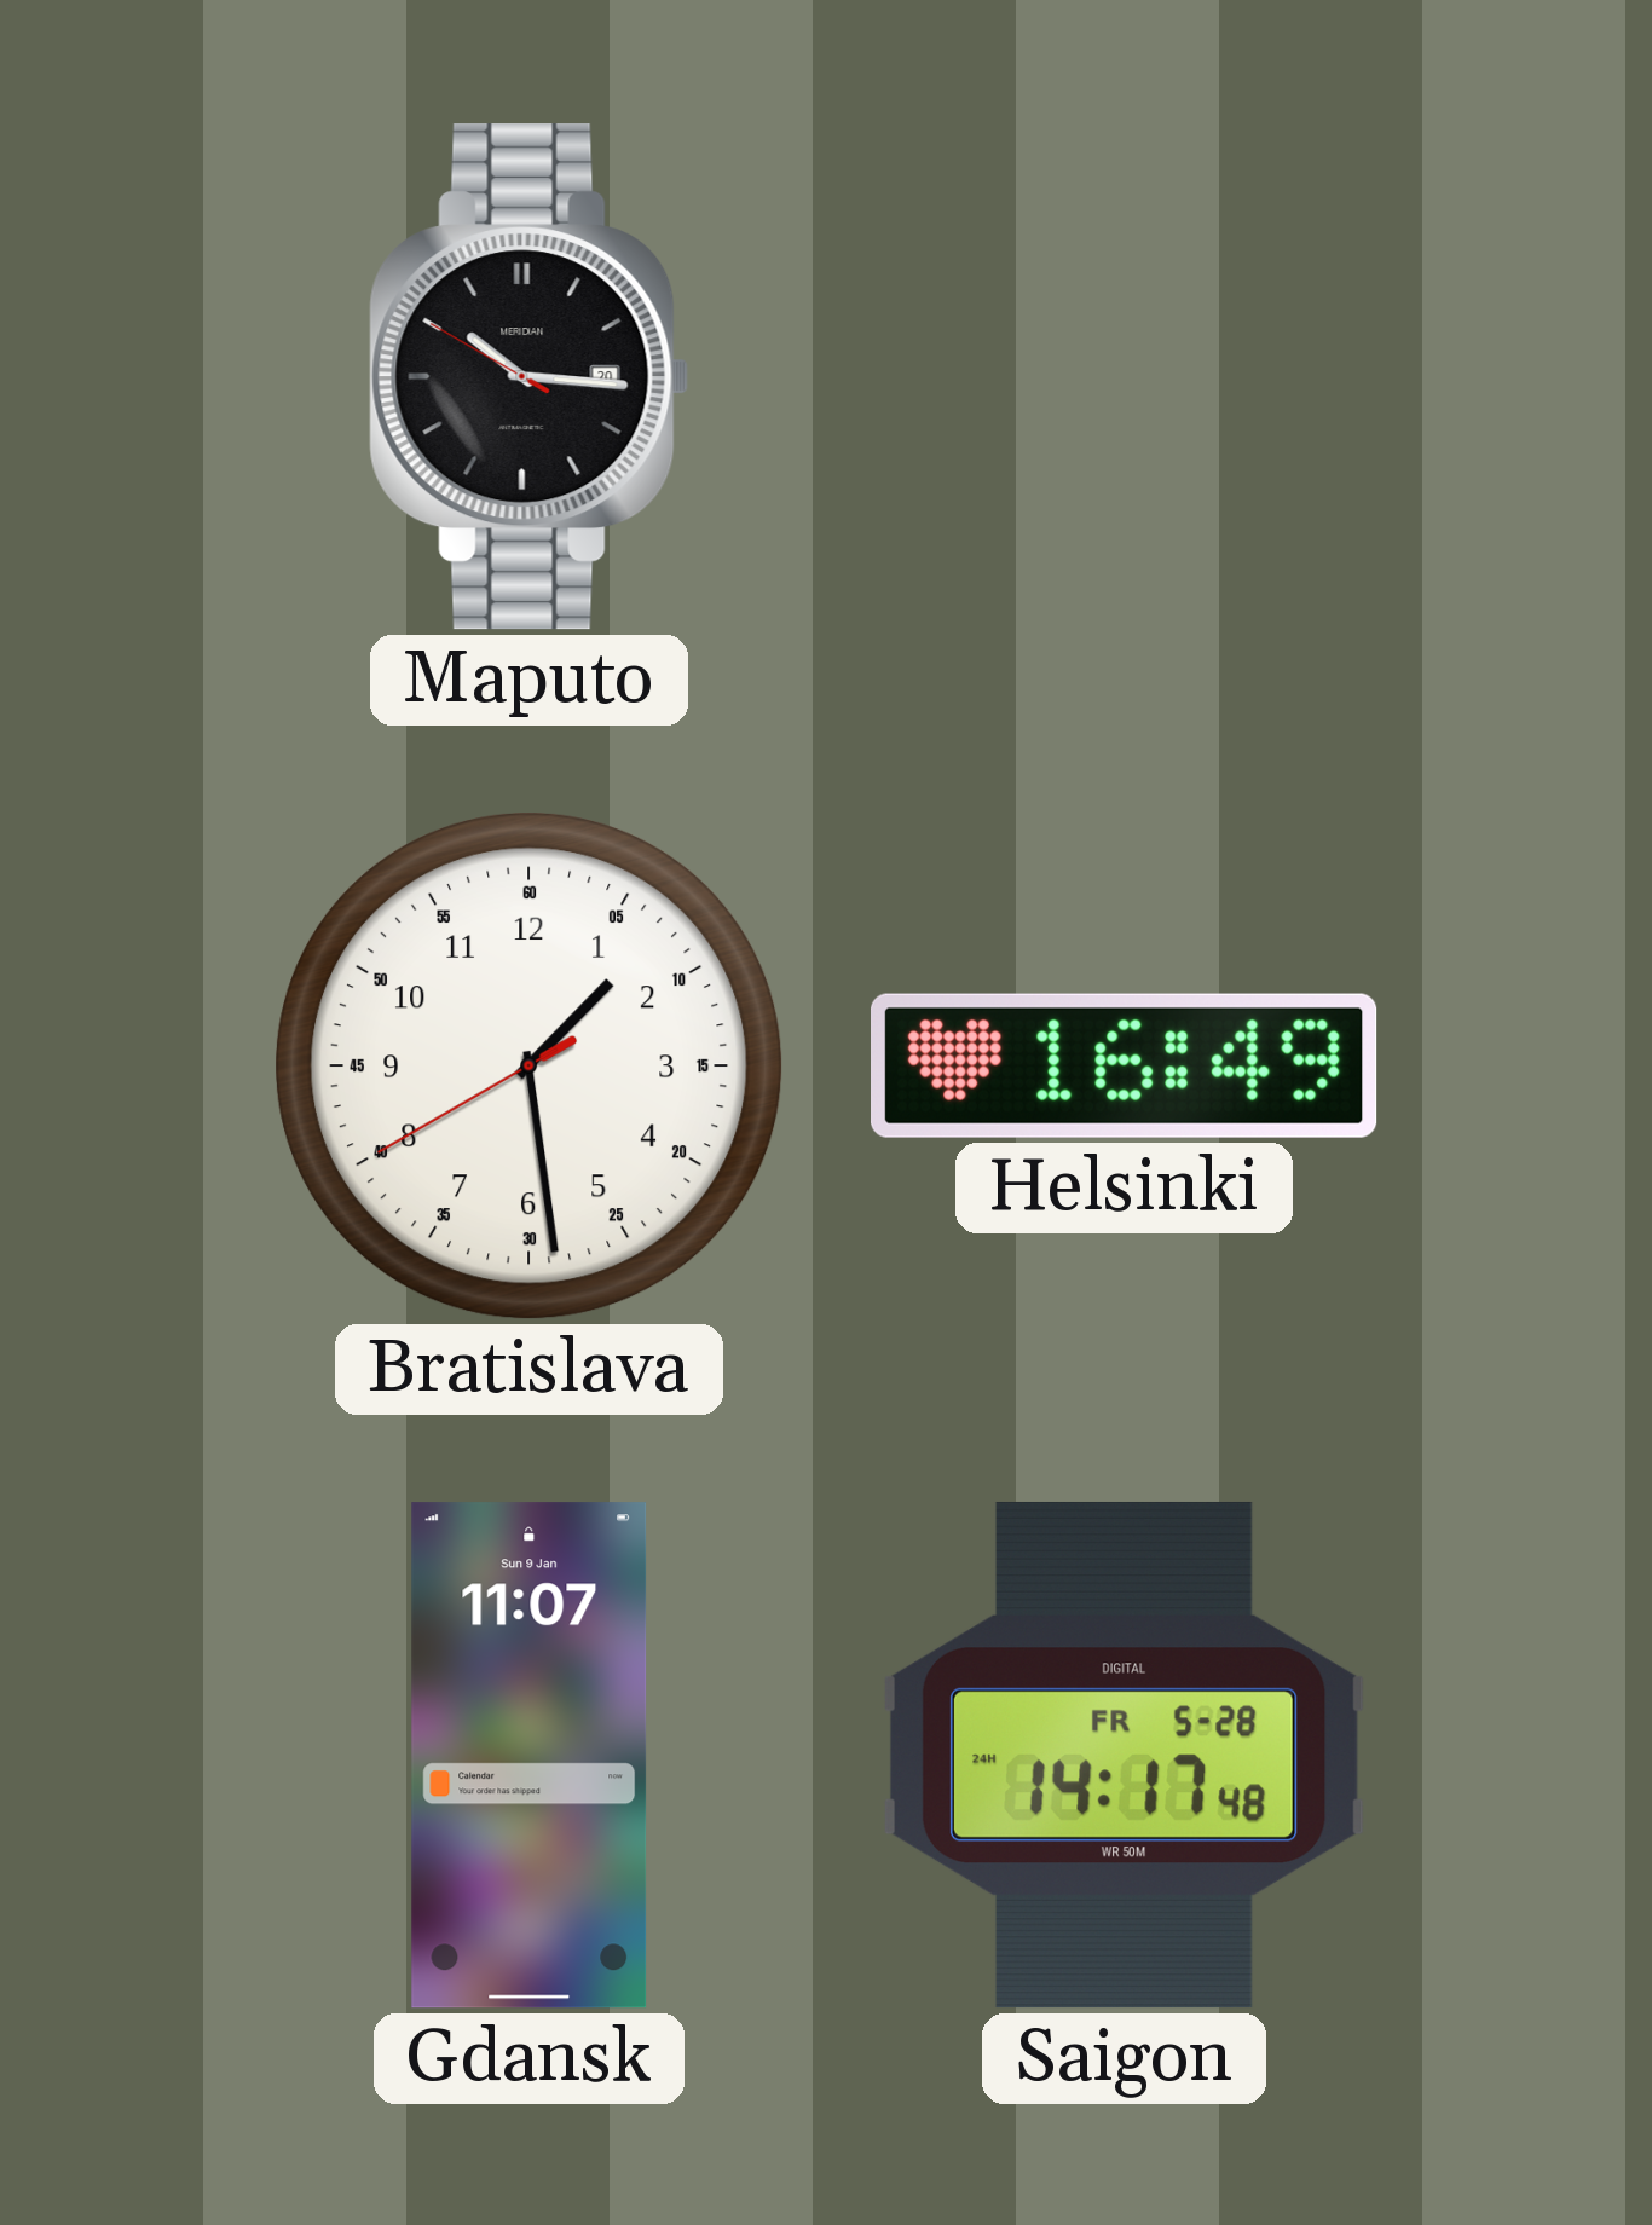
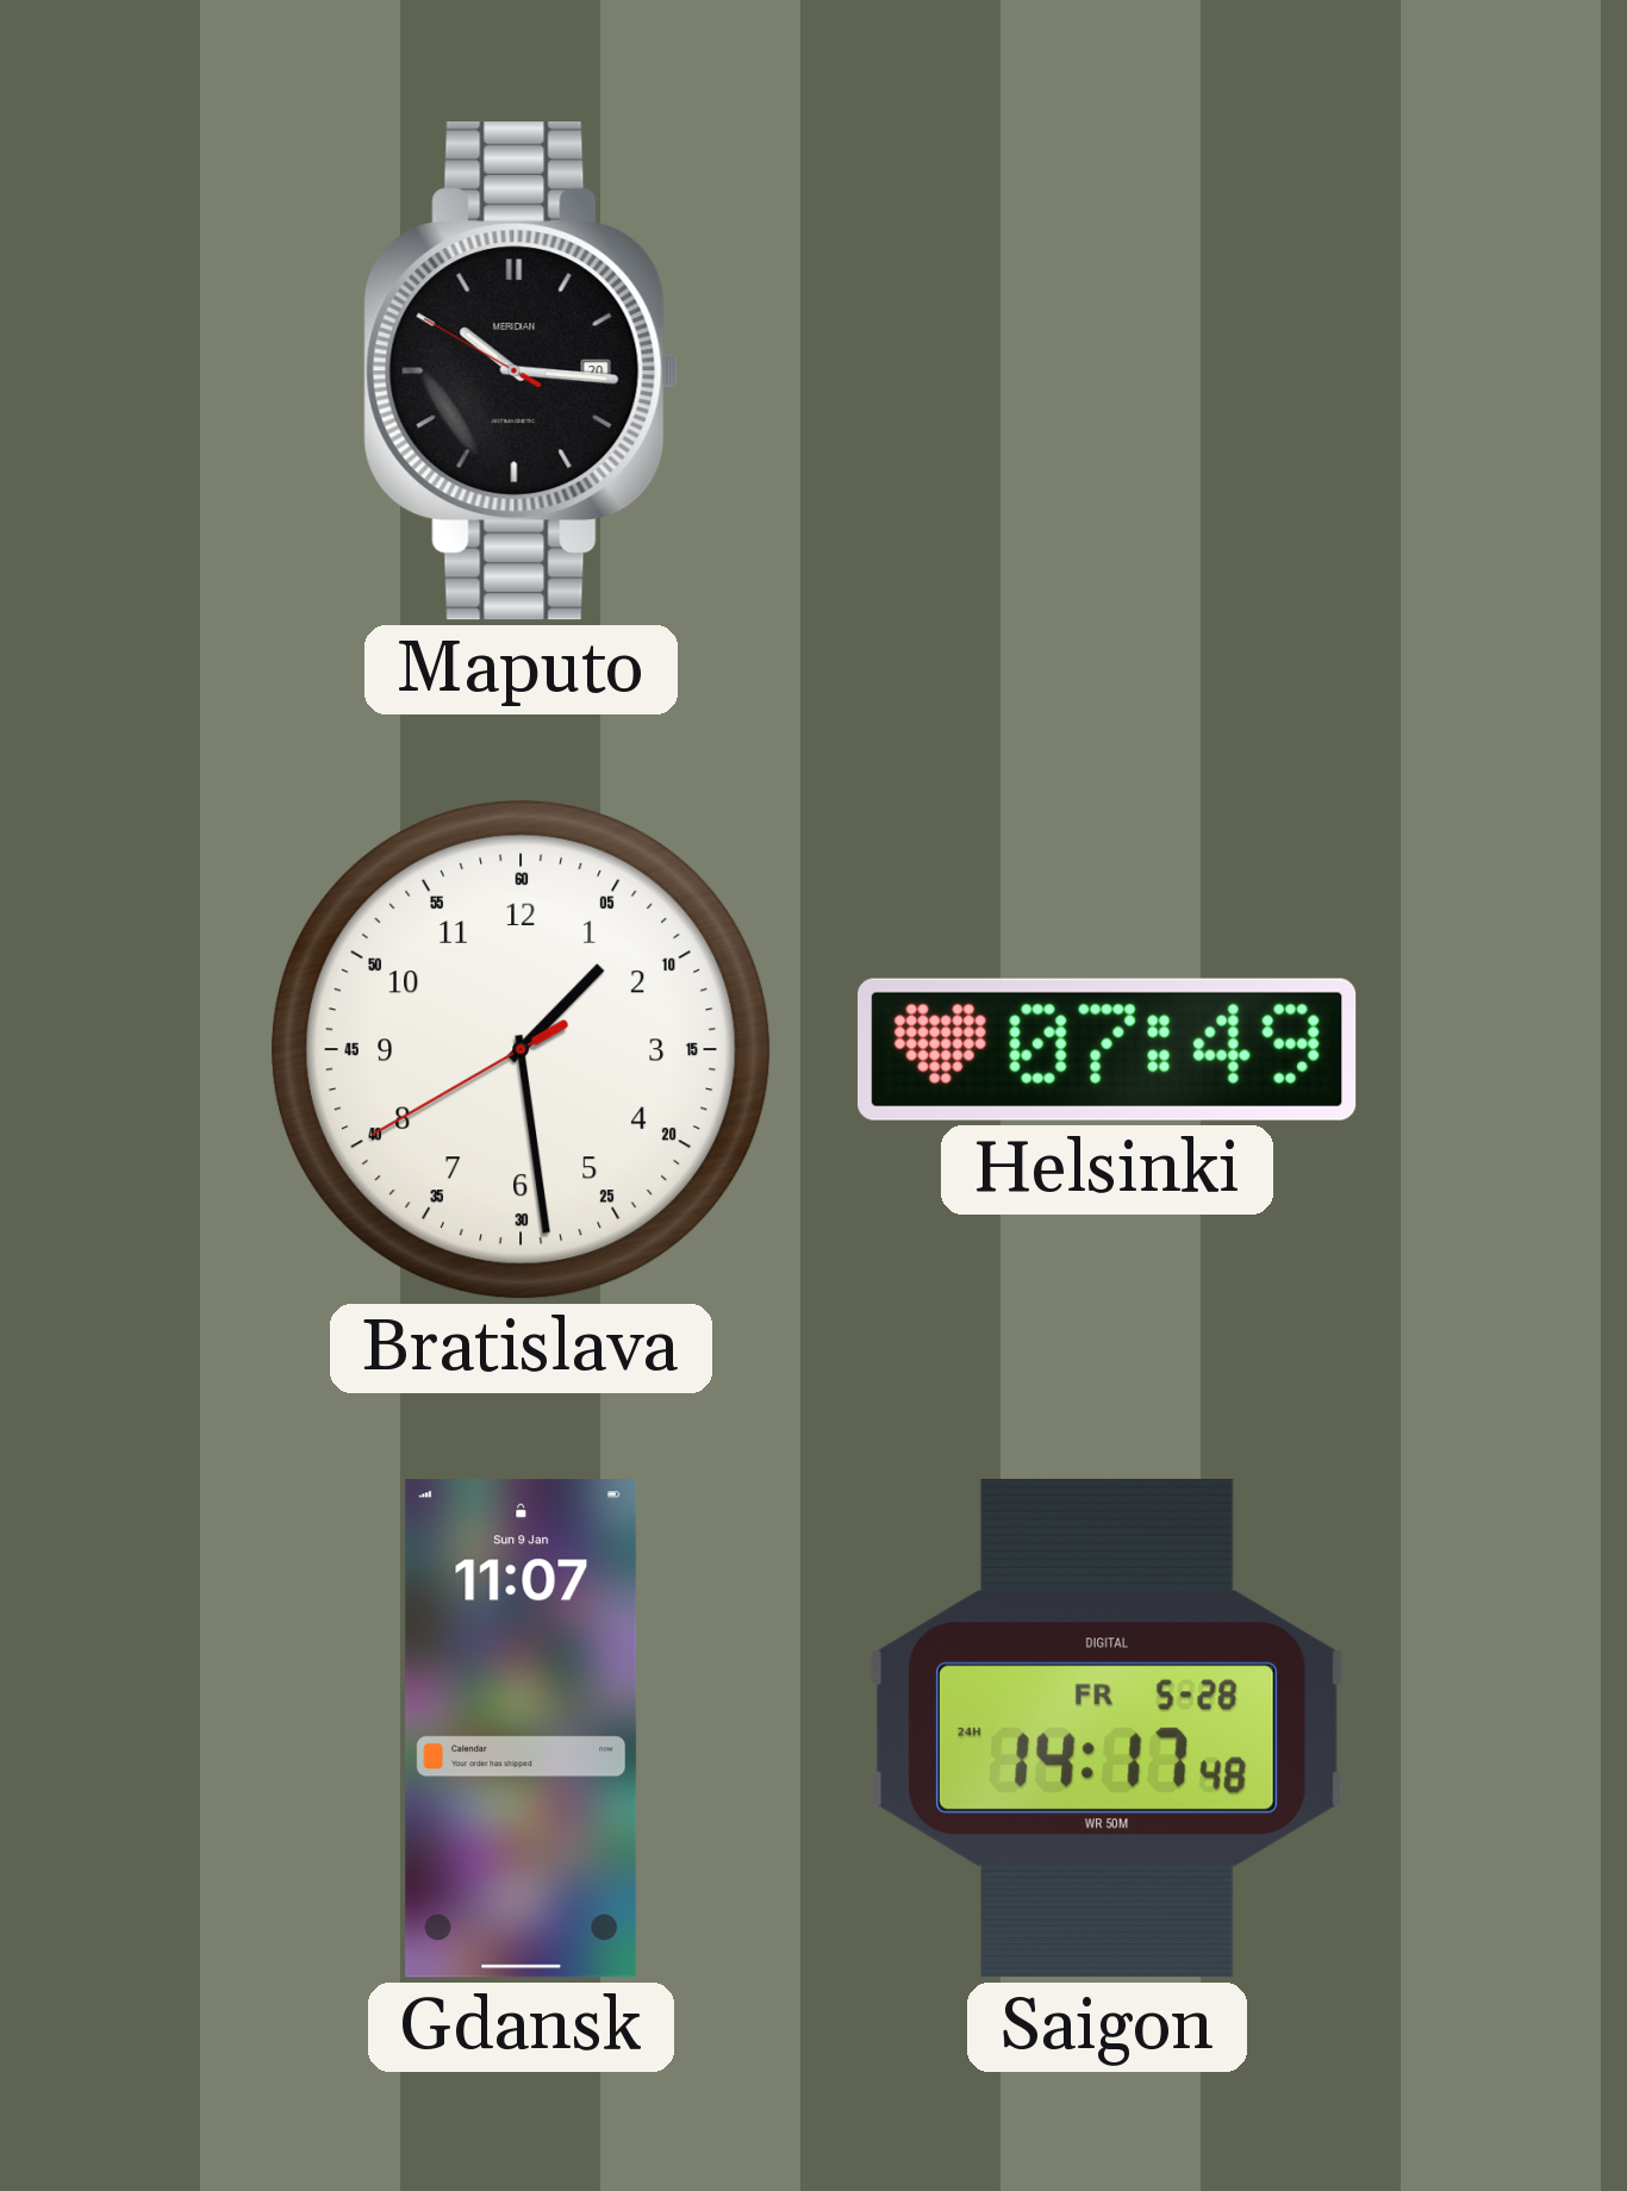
Helsinki: 16:49 -> 07:49
